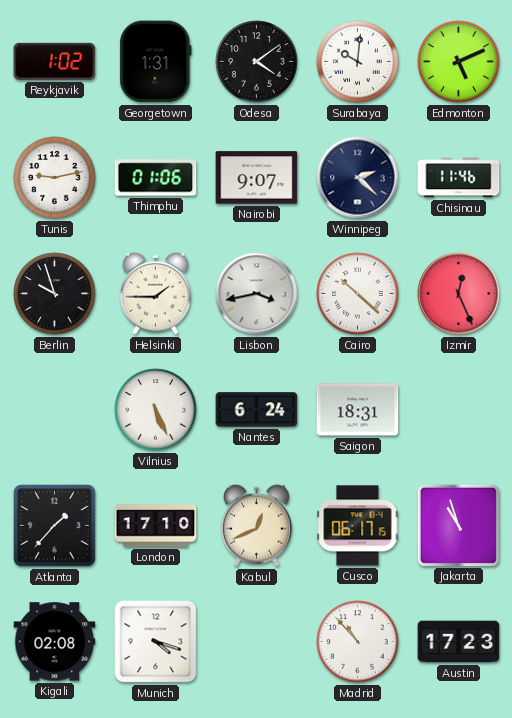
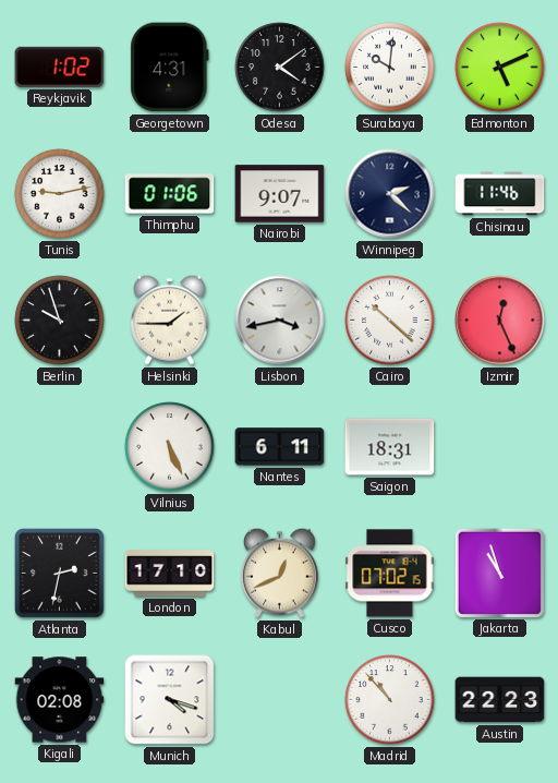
Georgetown: 1:31 -> 4:31
Nantes: 6:24 -> 6:11
Atlanta: 1:37 -> 2:32
Cusco: 06:17 -> 07:02
Austin: 17:23 -> 22:23
